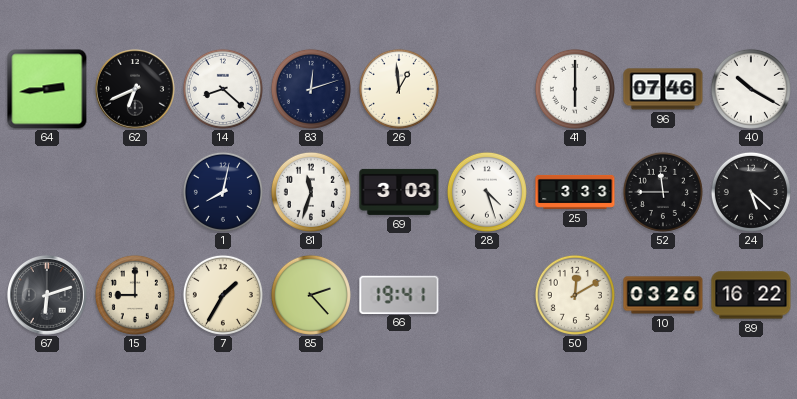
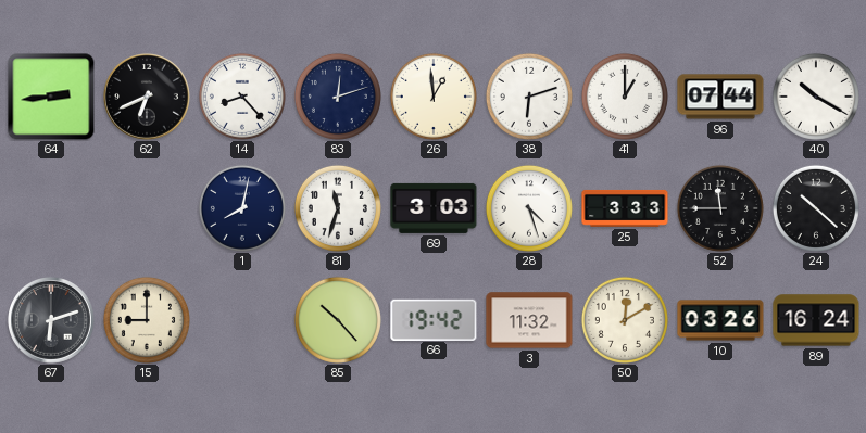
14: 8:22 -> 8:23
38: none -> 6:12
41: 6:00 -> 1:00
96: 07:46 -> 07:44
24: 5:22 -> 10:22
7: 1:35 -> none
85: 2:23 -> 10:23
66: 19:41 -> 19:42
3: none -> 11:32
89: 16:22 -> 16:24
